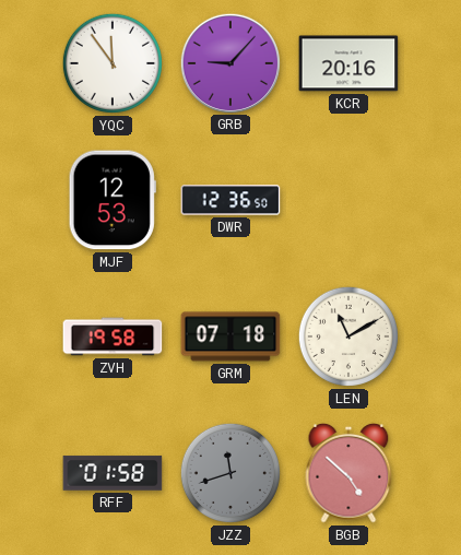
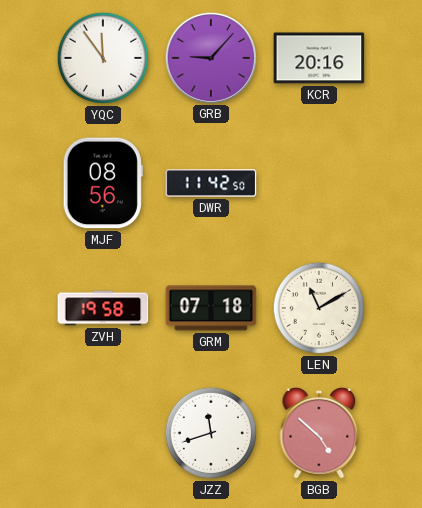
MJF: 12:53 -> 08:56
DWR: 12:36 -> 11:42
RFF: 01:58 -> none
JZZ dial: grey -> white
